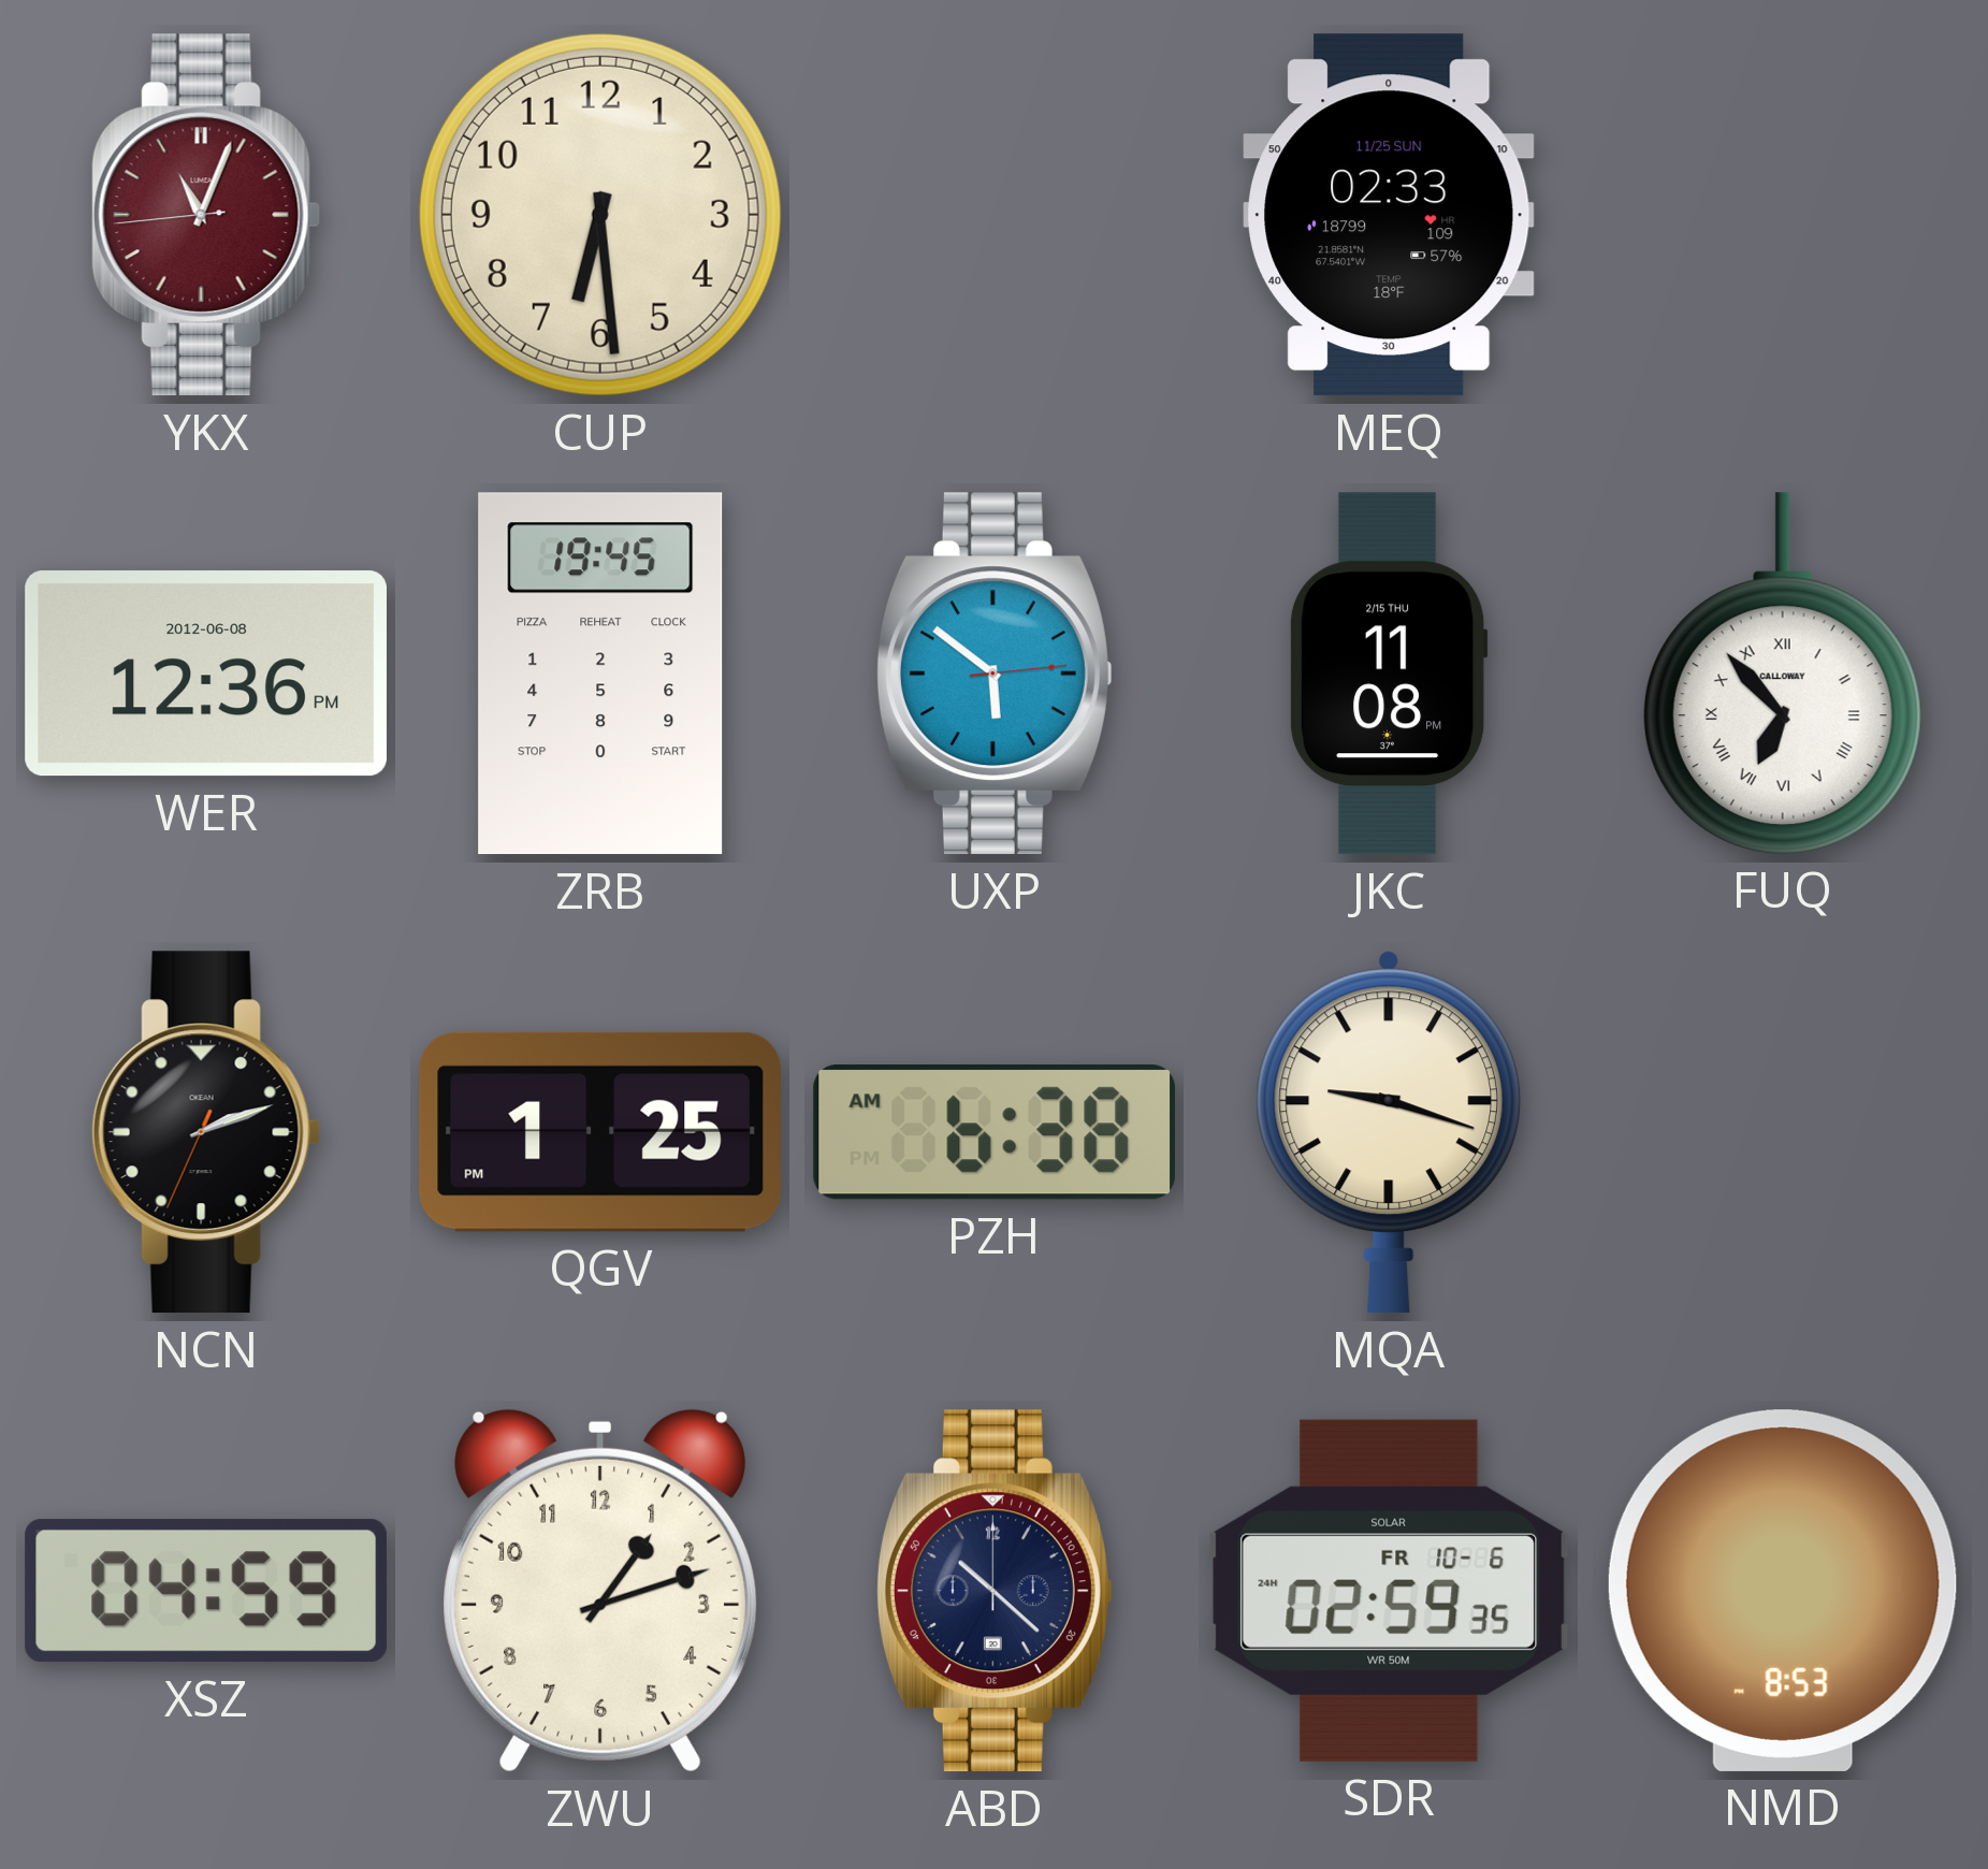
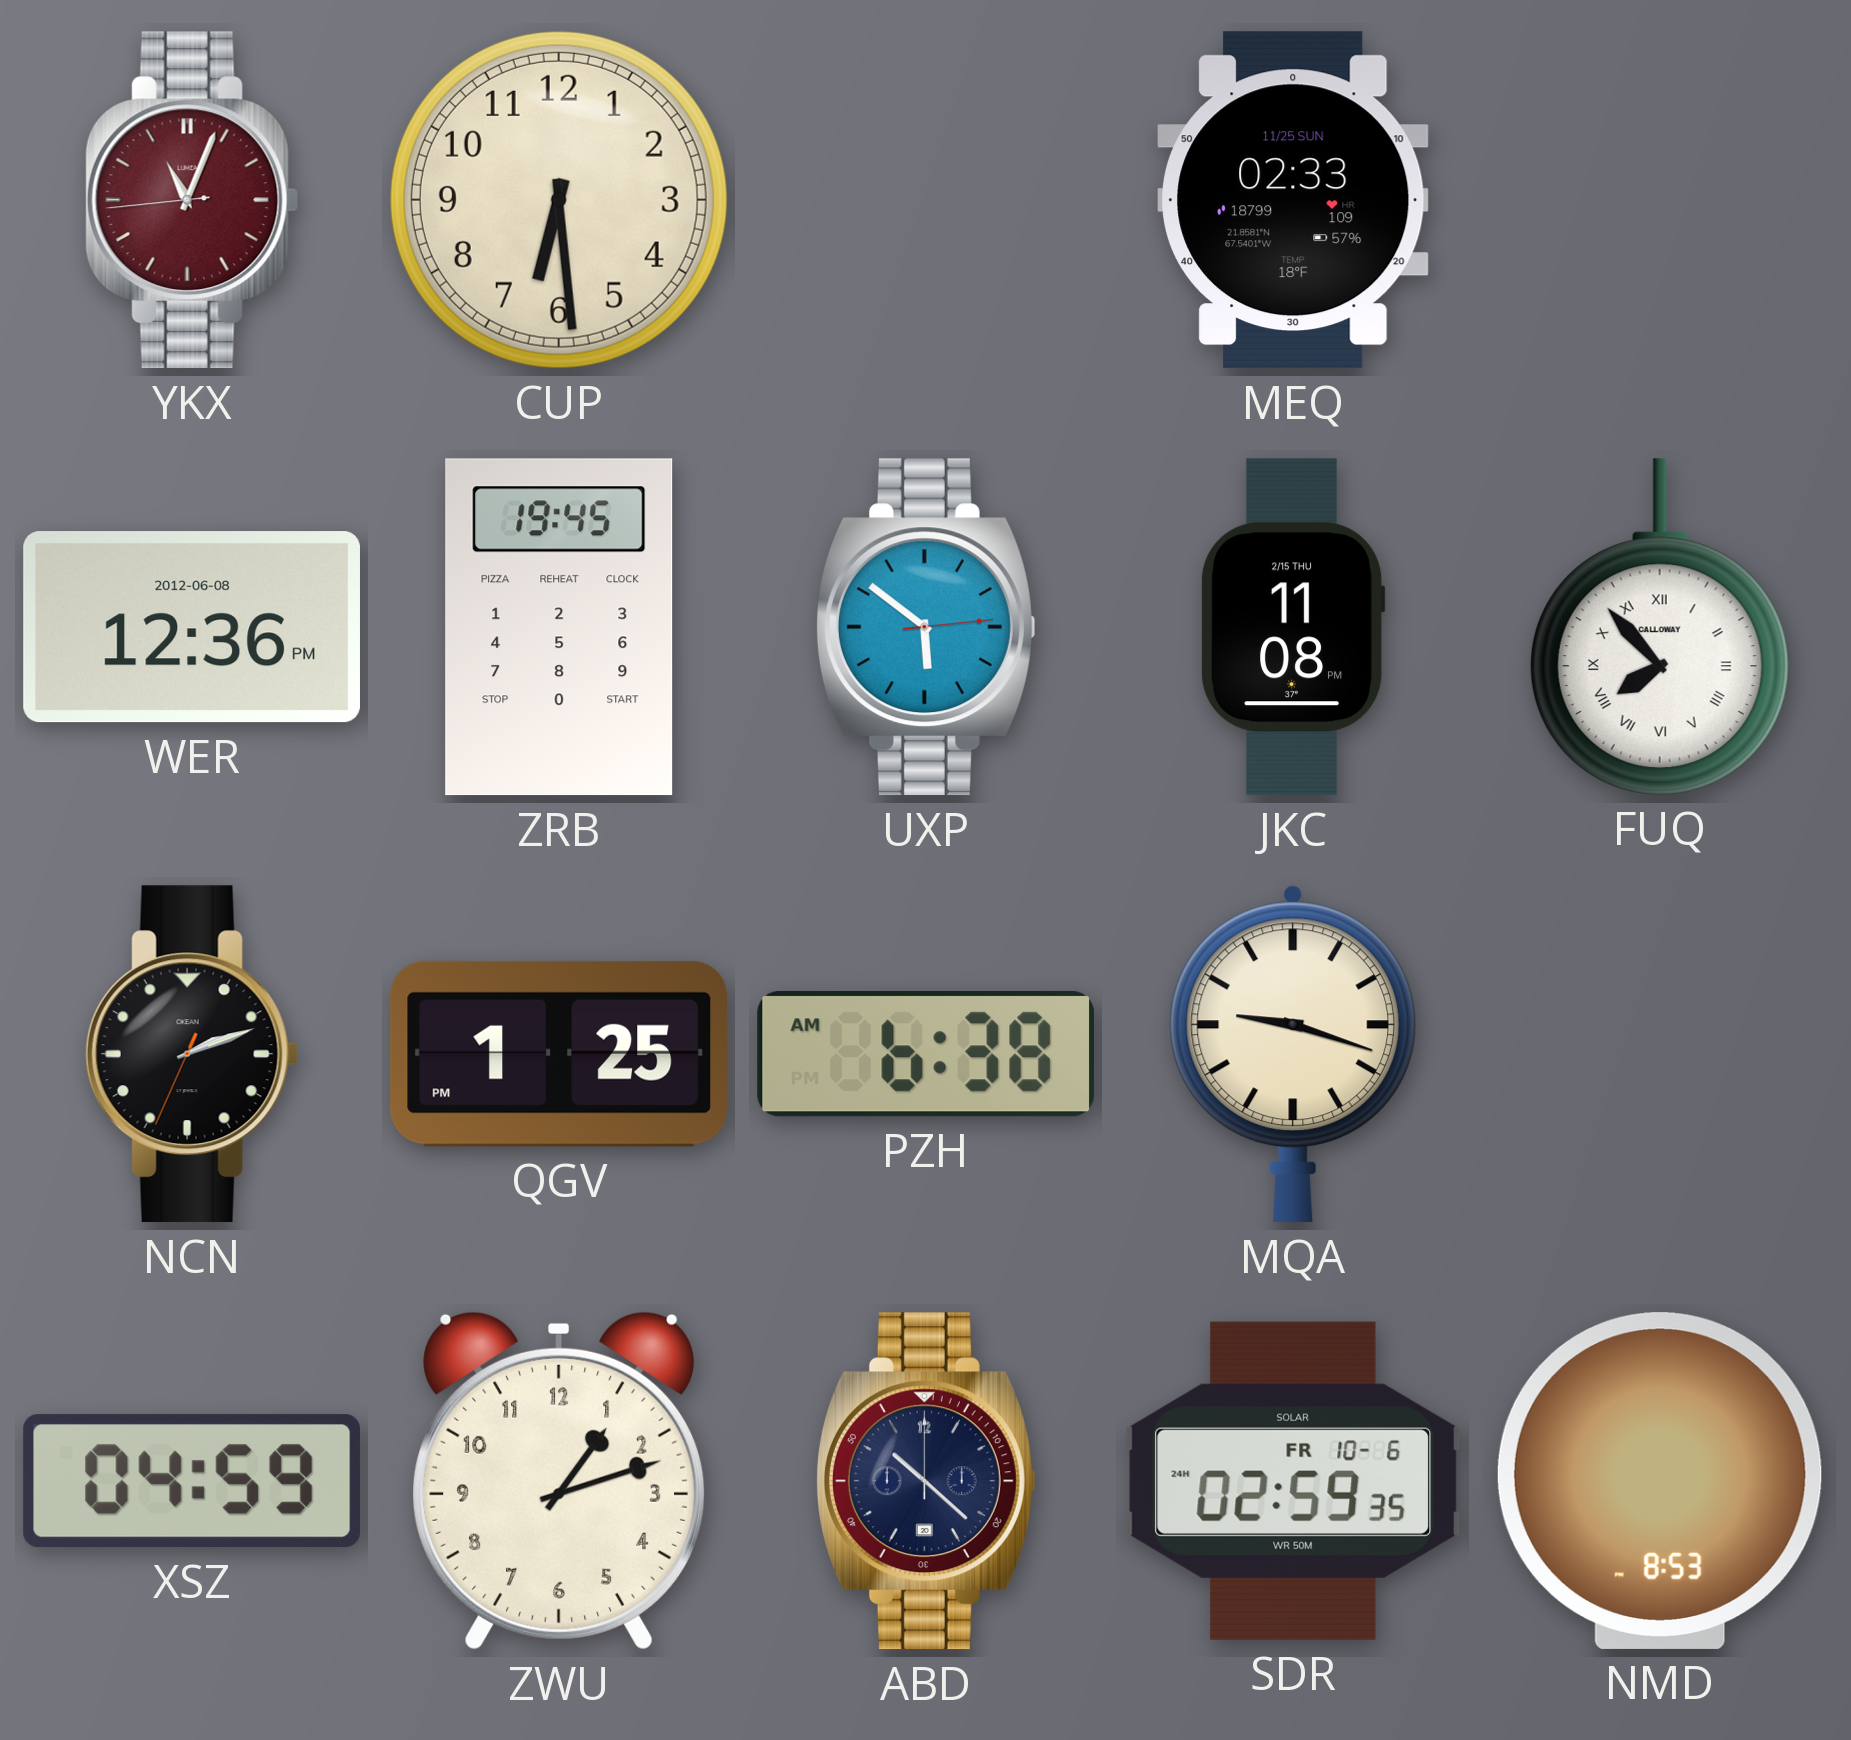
FUQ: 6:53 -> 7:53
